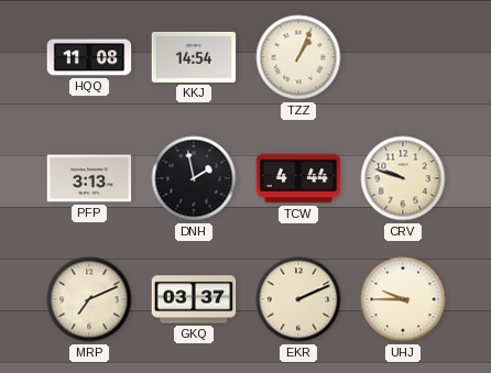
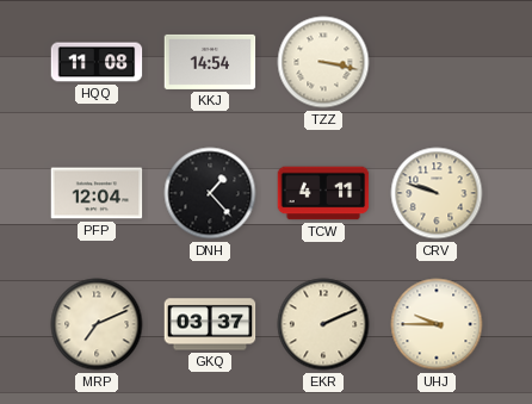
TZZ: 1:04 -> 3:17
PFP: 3:13 -> 12:04
DNH: 1:58 -> 1:23
TCW: 4:44 -> 4:11
